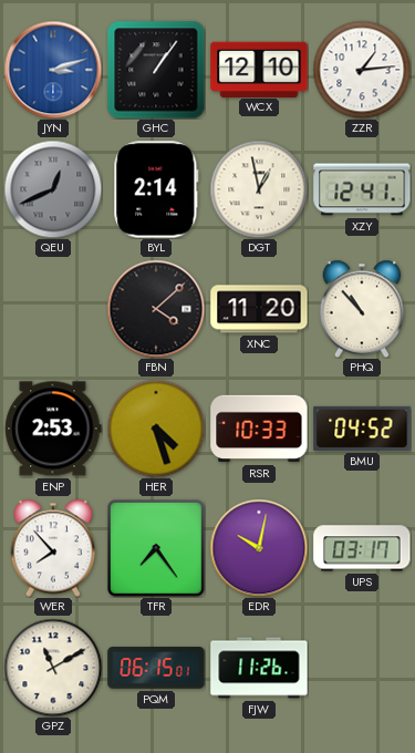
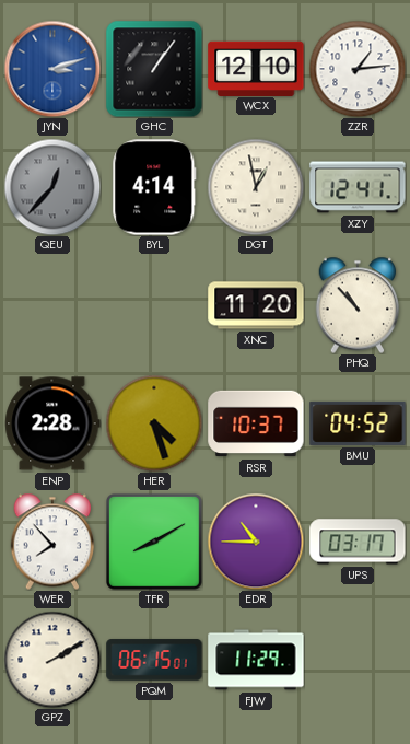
QEU: 12:41 -> 12:37
BYL: 2:14 -> 4:14
FBN: 4:08 -> none
ENP: 2:53 -> 2:28
RSR: 10:33 -> 10:37
TFR: 7:24 -> 8:10
EDR: 10:02 -> 10:45
GPZ: 11:10 -> 2:10
FJW: 11:26 -> 11:29
